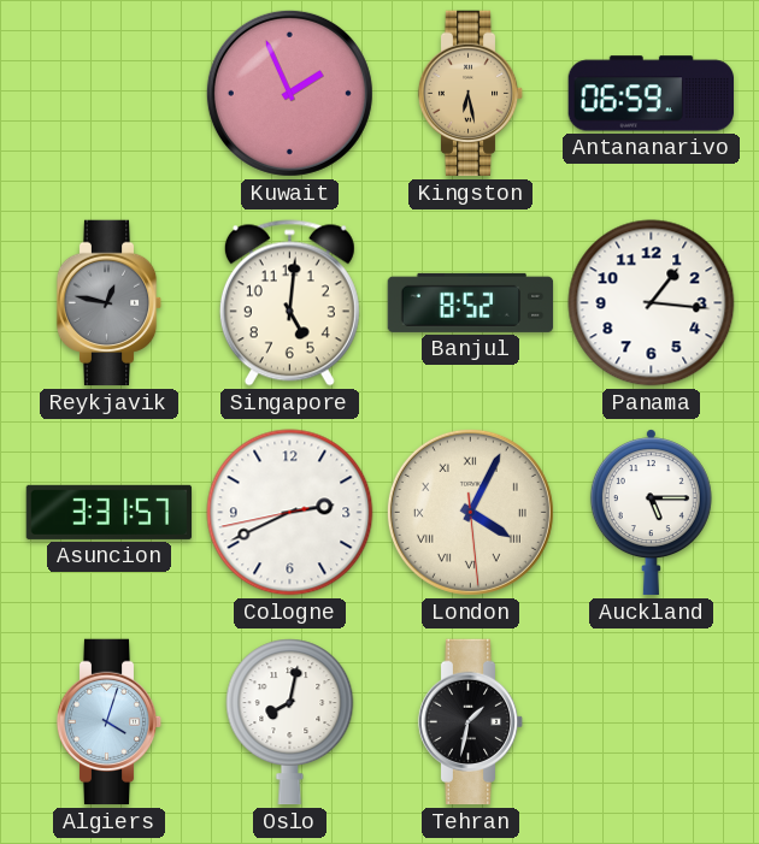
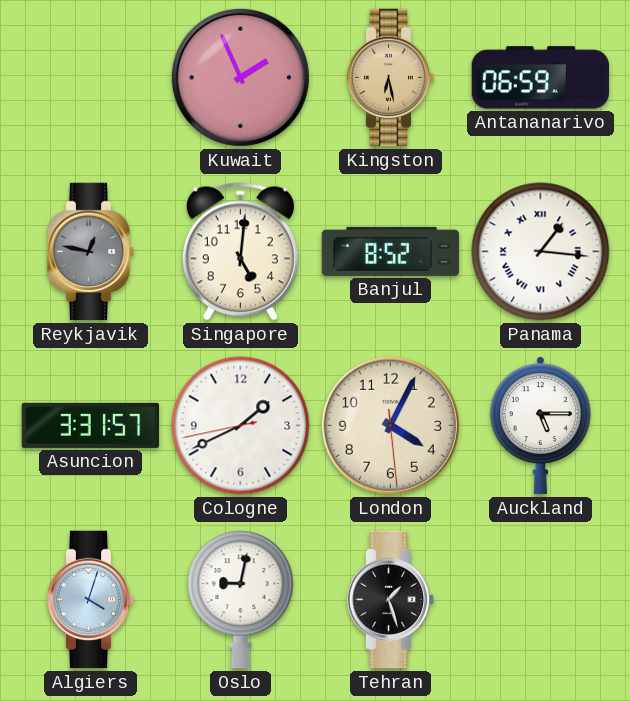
Panama numerals: Arabic -> Roman
Cologne: 2:40 -> 1:40
London numerals: Roman -> Arabic
Oslo: 8:02 -> 9:02
Tehran: 1:32 -> 1:27
